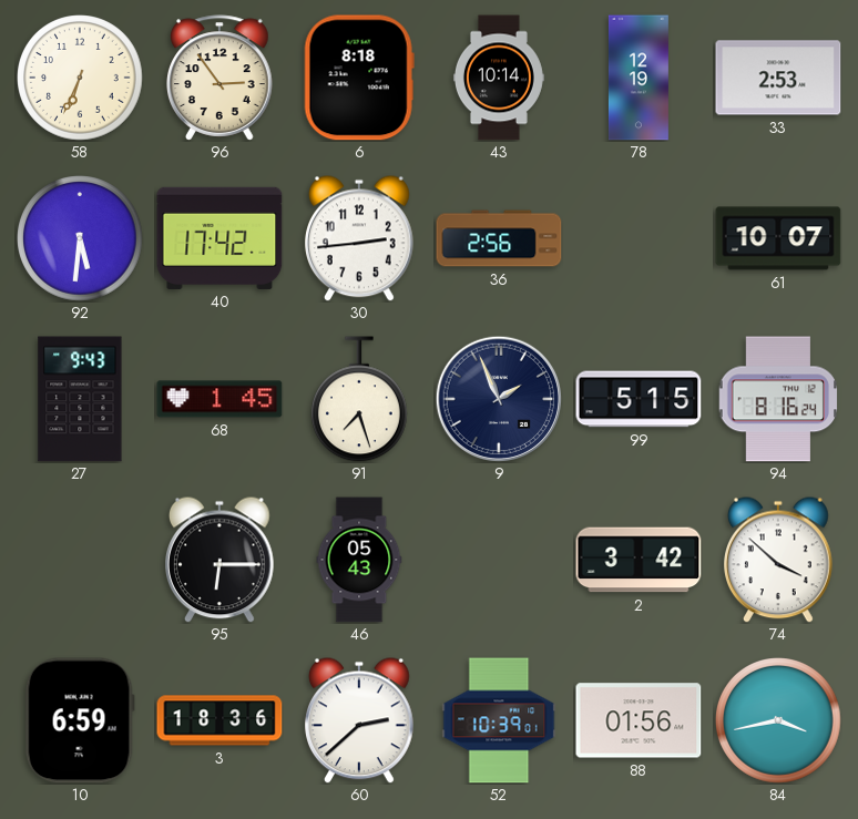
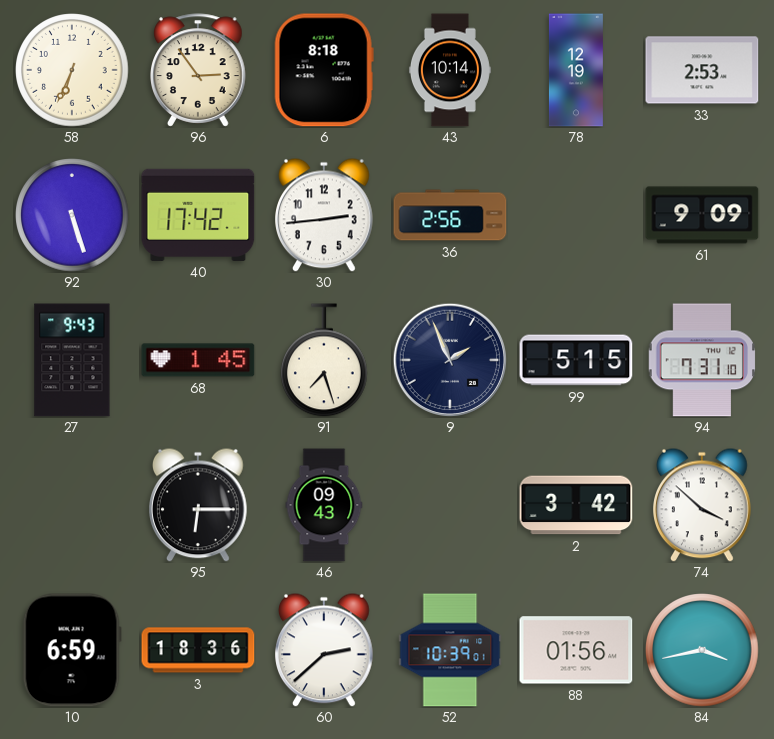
92: 5:31 -> 5:27
61: 10:07 -> 9:09
94: 8:16 -> 7:31
46: 05:43 -> 09:43
